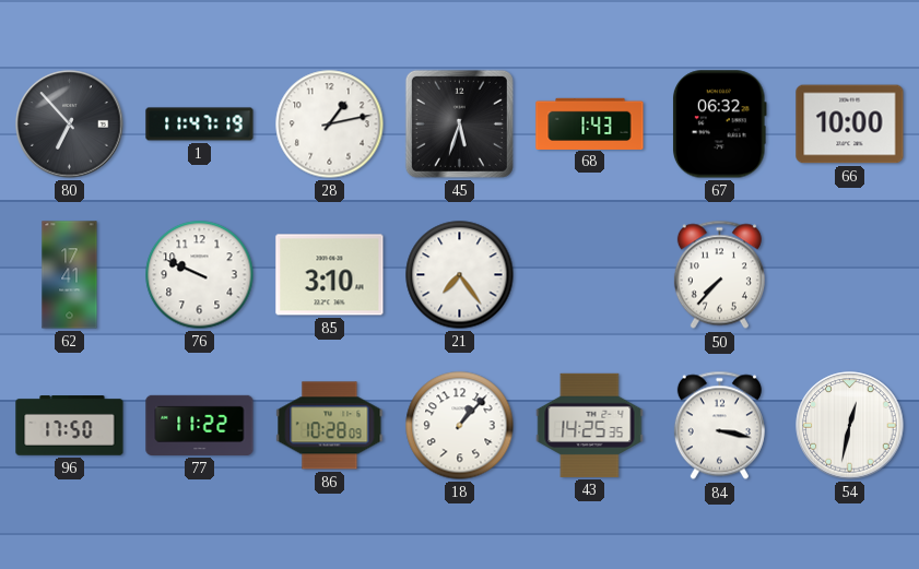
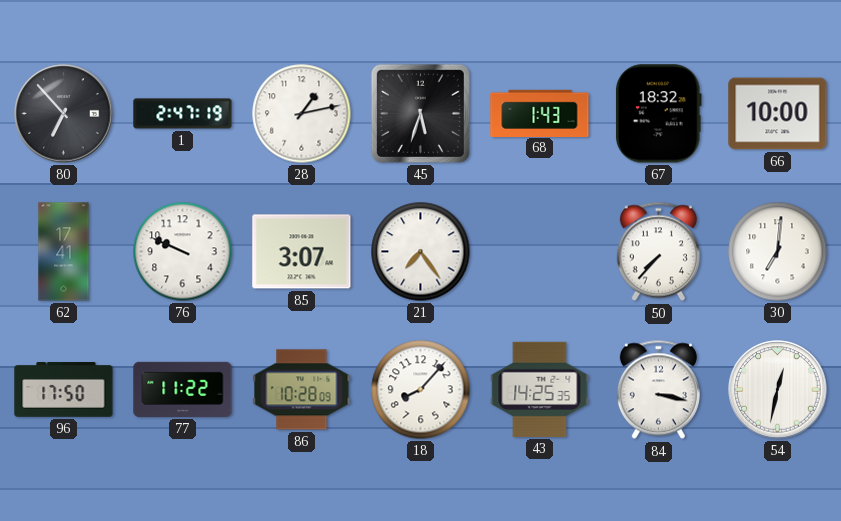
1: 11:47 -> 2:47
67: 06:32 -> 18:32
85: 3:10 -> 3:07
30: none -> 7:01
18: 1:07 -> 8:07
